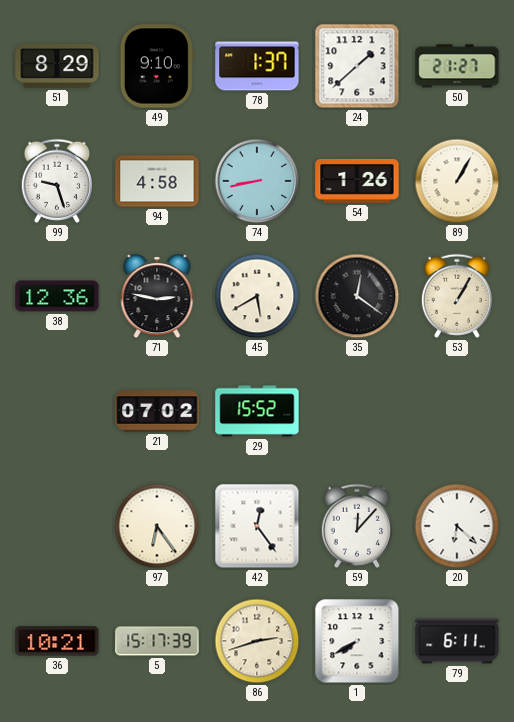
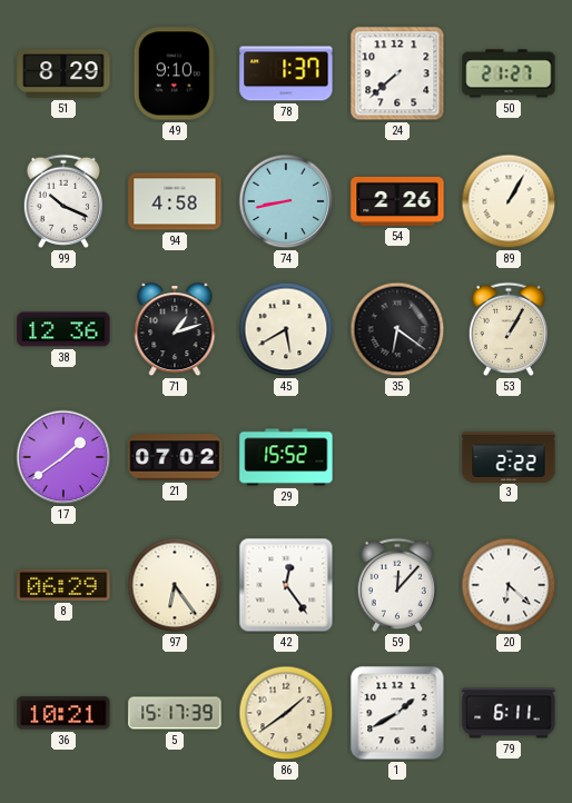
24: 1:38 -> 7:38
99: 9:27 -> 10:19
54: 1:26 -> 2:26
71: 2:47 -> 1:12
35: 12:21 -> 6:21
17: none -> 1:39
3: none -> 2:22
8: none -> 06:29
86: 2:42 -> 1:39
1: 7:40 -> 1:40
